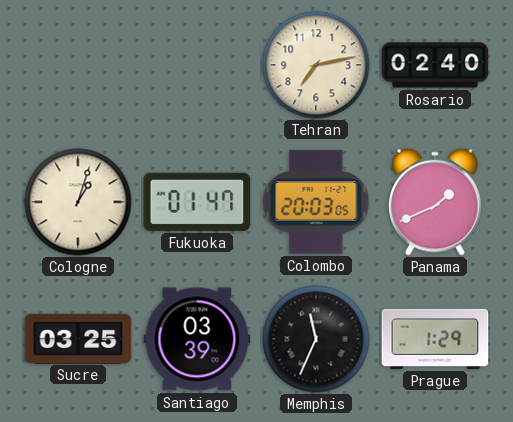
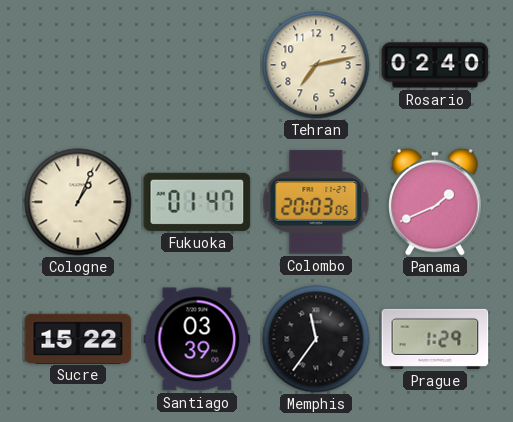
Cologne: 1:03 -> 1:04
Sucre: 03:25 -> 15:22
Memphis: 11:34 -> 11:36
